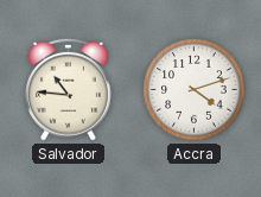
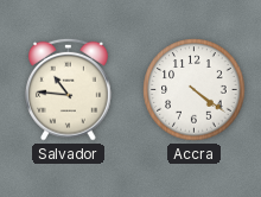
Accra: 4:12 -> 4:21
